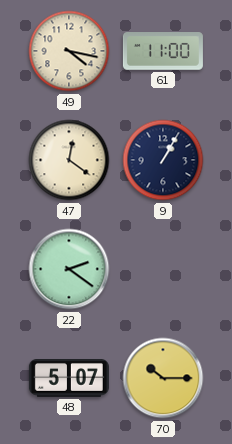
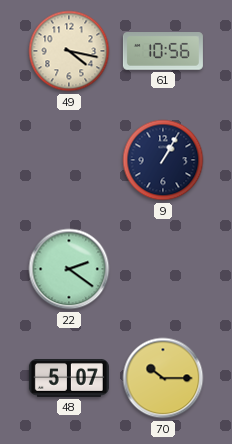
61: 11:00 -> 10:56
47: 12:21 -> none
